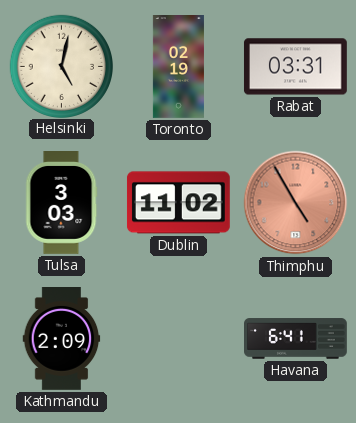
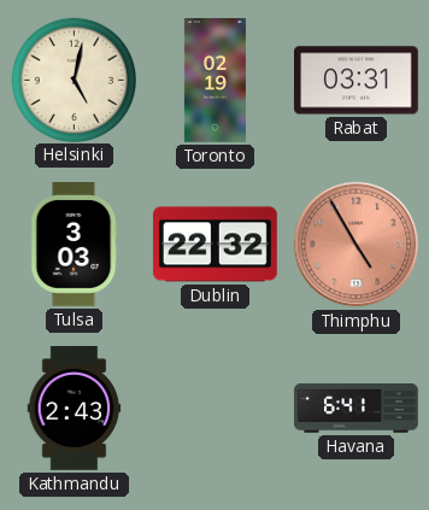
Dublin: 11:02 -> 22:32
Kathmandu: 2:09 -> 2:43
